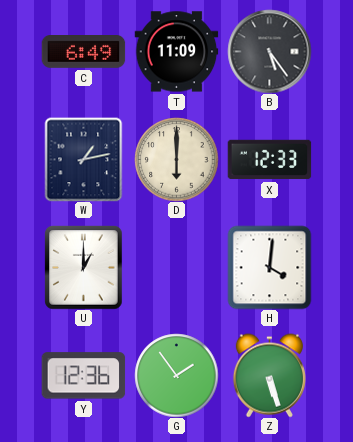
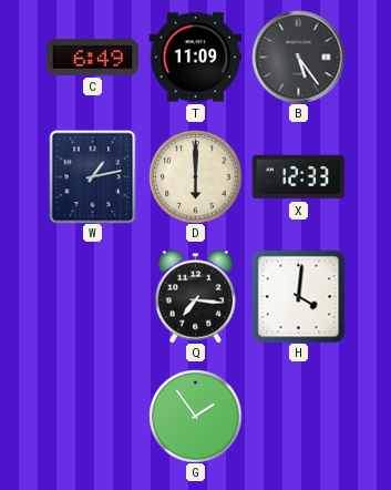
U: 1:00 -> none
Q: none -> 7:16
Y: 12:36 -> none
Z: 5:27 -> none
